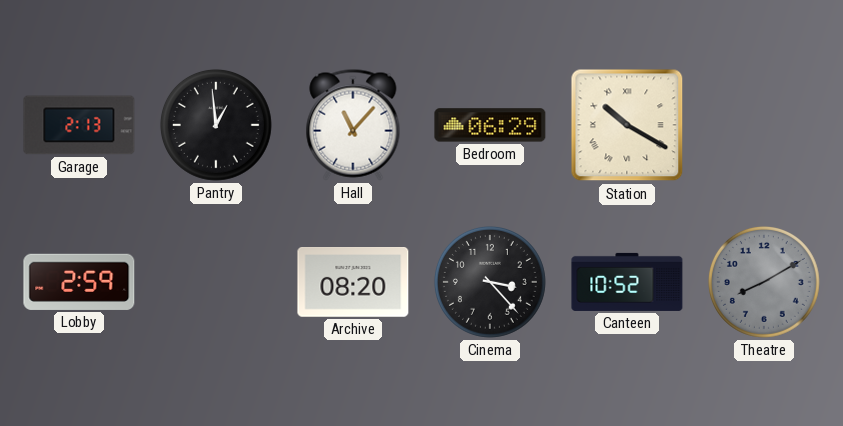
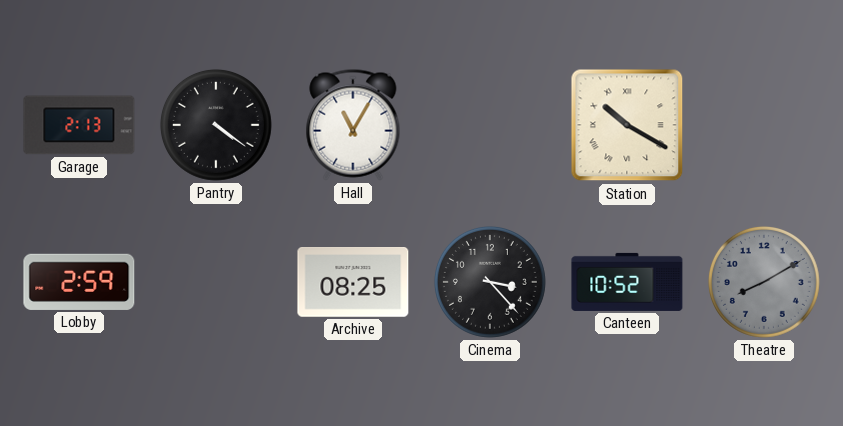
Pantry: 12:59 -> 4:21
Hall: 11:07 -> 11:05
Bedroom: 06:29 -> none
Archive: 08:20 -> 08:25
